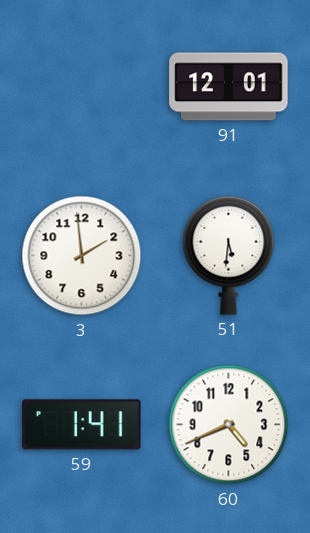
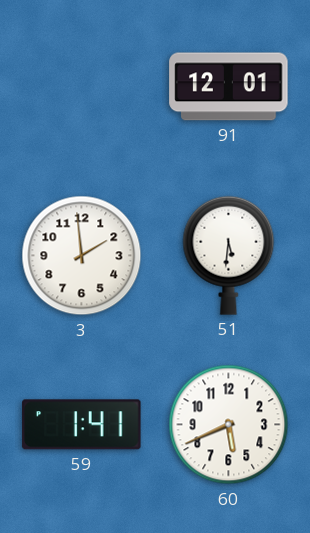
60: 4:41 -> 5:41
